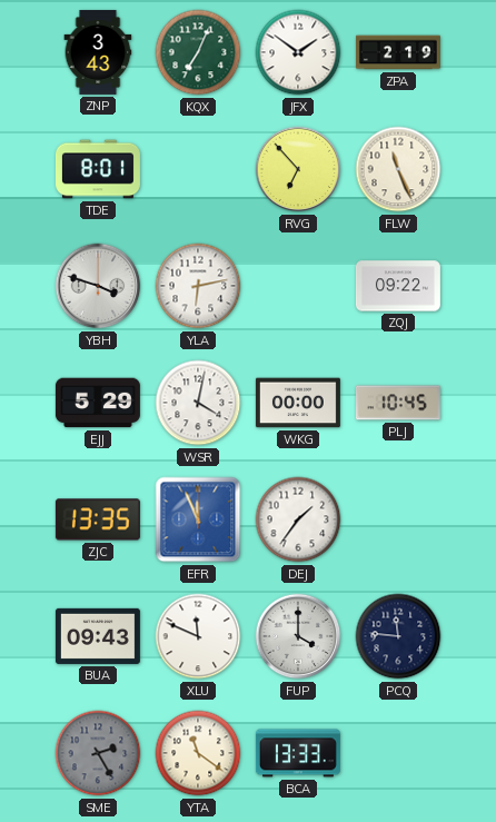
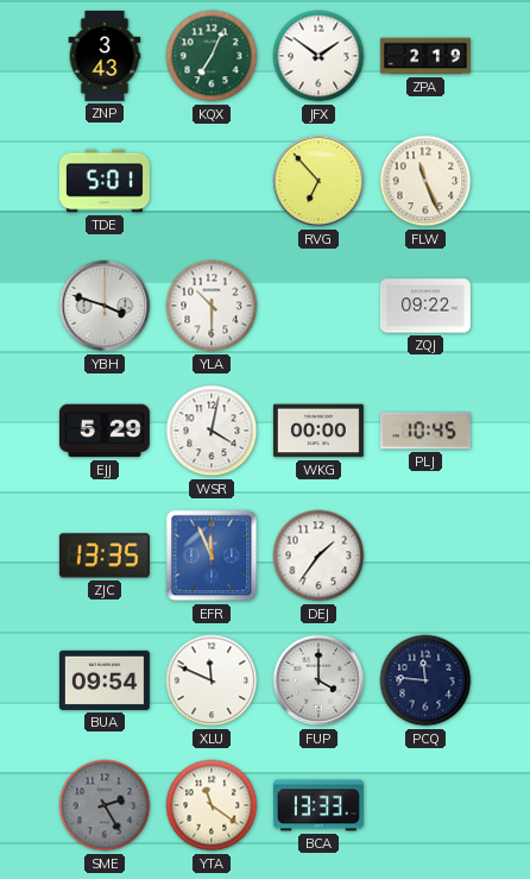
TDE: 8:01 -> 5:01
YLA: 6:13 -> 10:30
BUA: 09:43 -> 09:54
